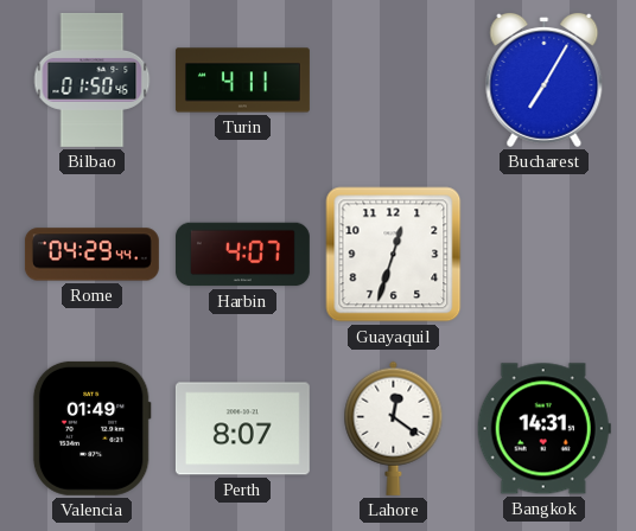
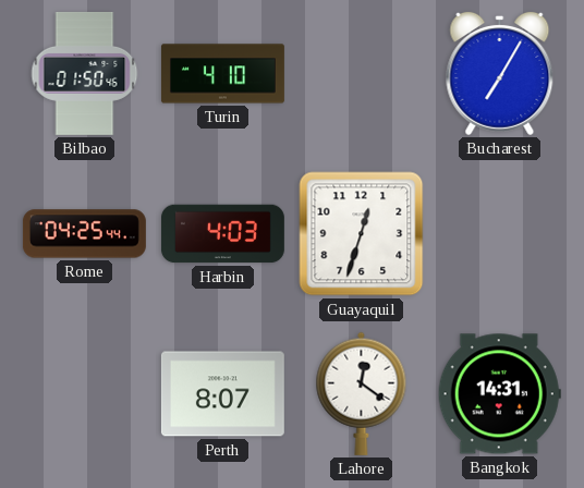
Turin: 4:11 -> 4:10
Rome: 04:29 -> 04:25
Harbin: 4:07 -> 4:03
Valencia: 01:49 -> none
